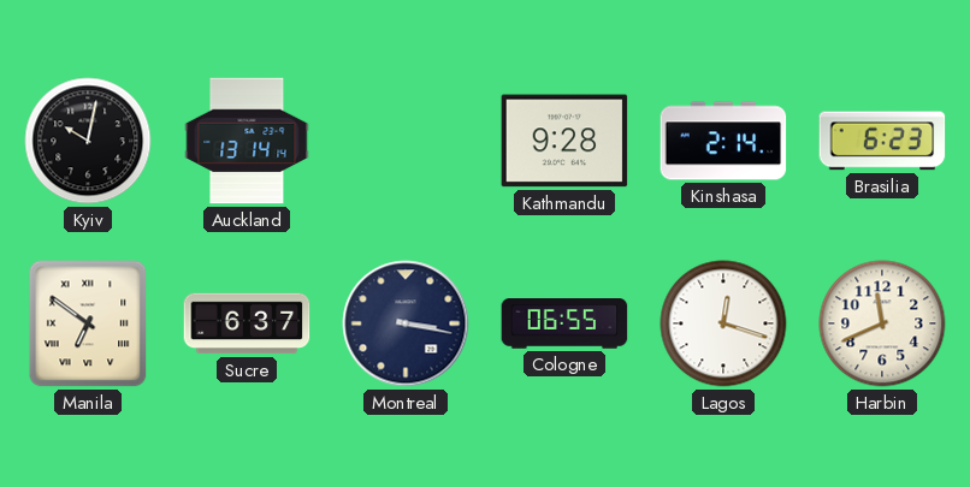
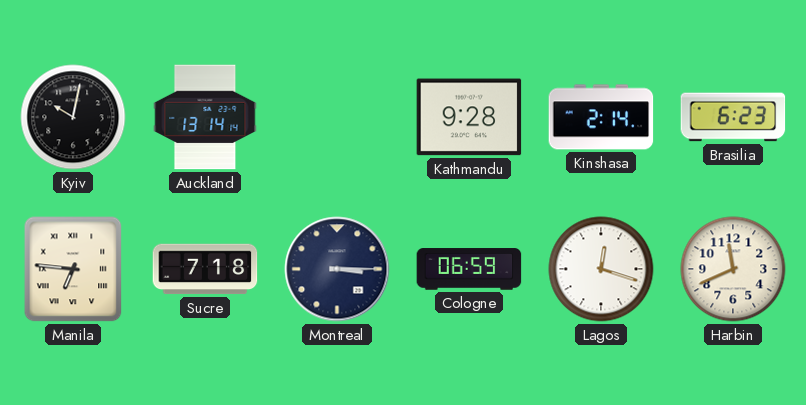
Manila: 6:51 -> 6:46
Sucre: 6:37 -> 7:18
Montreal: 3:17 -> 3:15
Cologne: 06:55 -> 06:59
